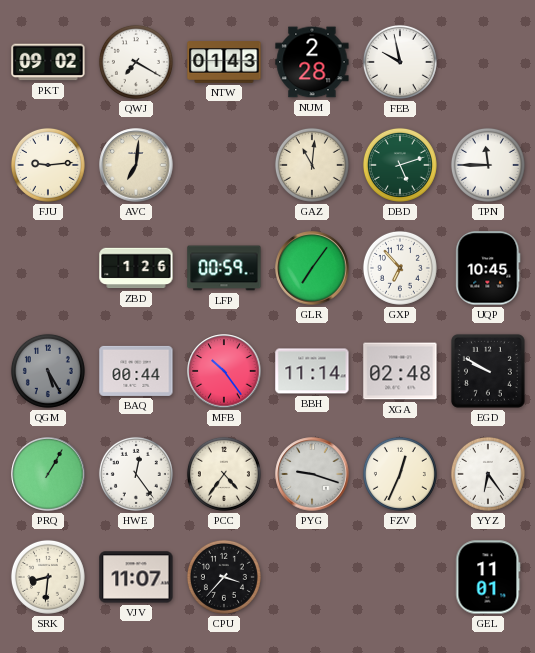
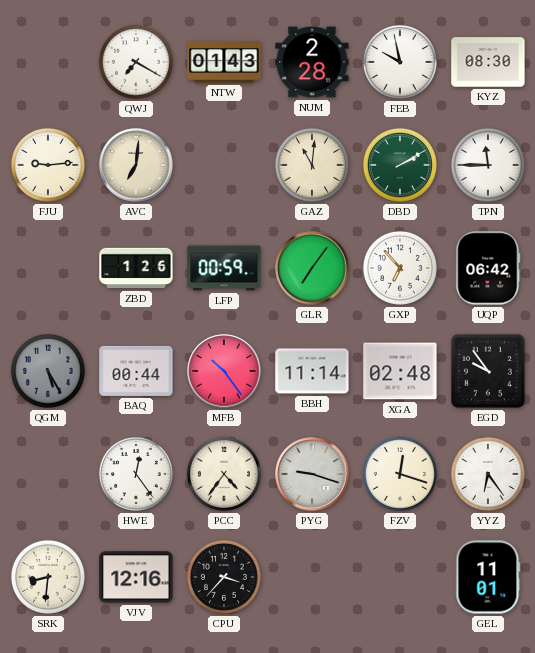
PKT: 09:02 -> none
KYZ: none -> 08:30
DBD: 5:12 -> 2:10
UQP: 10:45 -> 06:42
EGD: 9:50 -> 9:54
PRQ: 1:05 -> none
FZV: 12:34 -> 12:18
VJV: 11:07 -> 12:16
